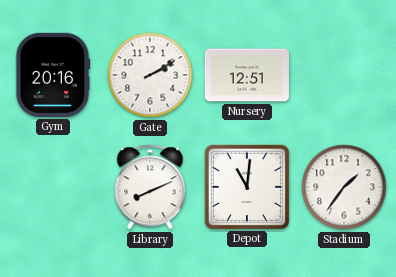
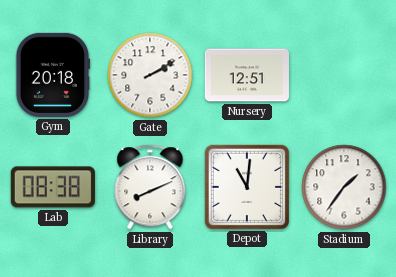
Gym: 20:16 -> 20:18
Lab: none -> 08:38
